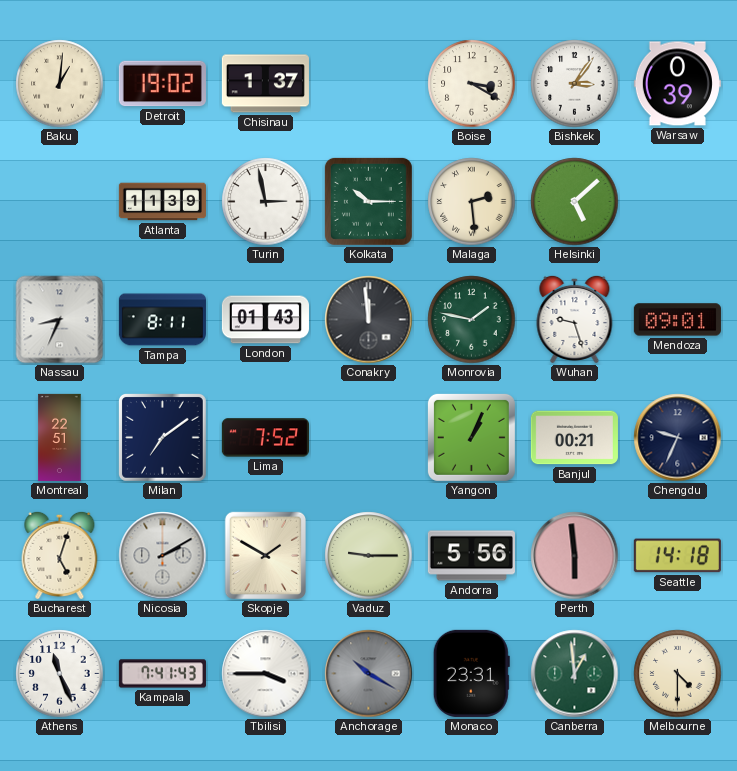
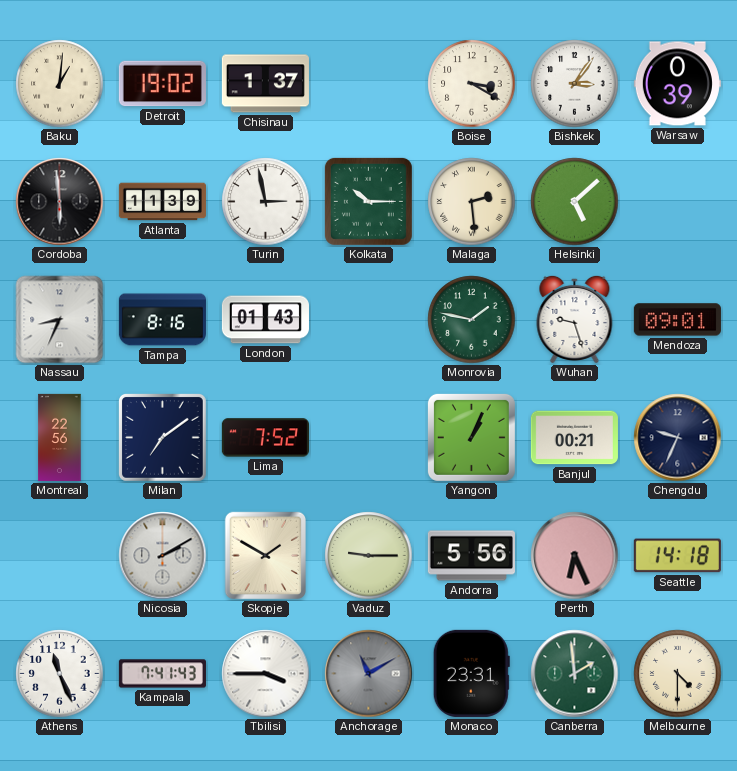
Cordoba: none -> 5:59
Tampa: 8:11 -> 8:16
Conakry: 11:59 -> none
Montreal: 22:51 -> 22:56
Bucharest: 5:03 -> none
Perth: 5:59 -> 6:26
Anchorage: 10:20 -> 11:10
Canberra: 12:59 -> 1:59
